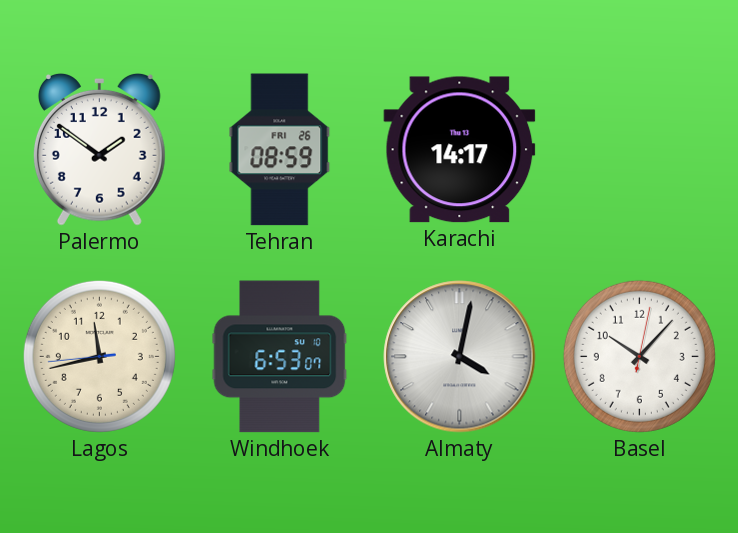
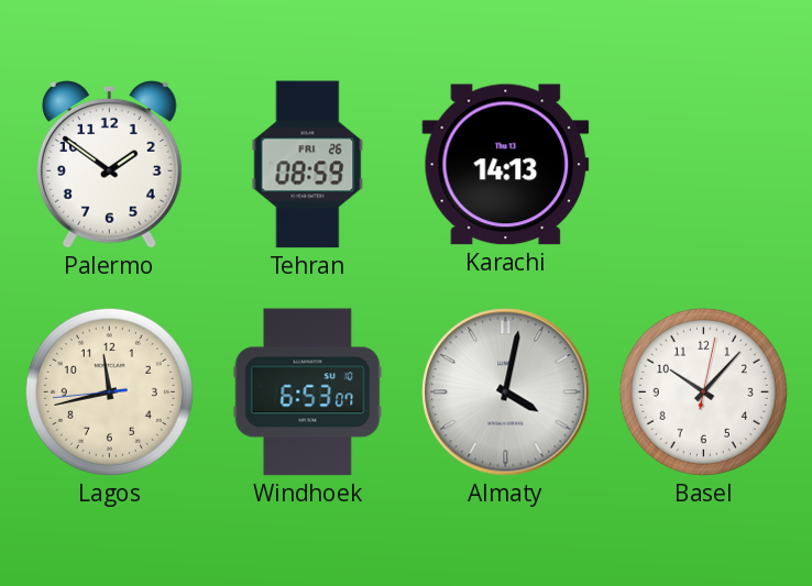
Karachi: 14:17 -> 14:13
